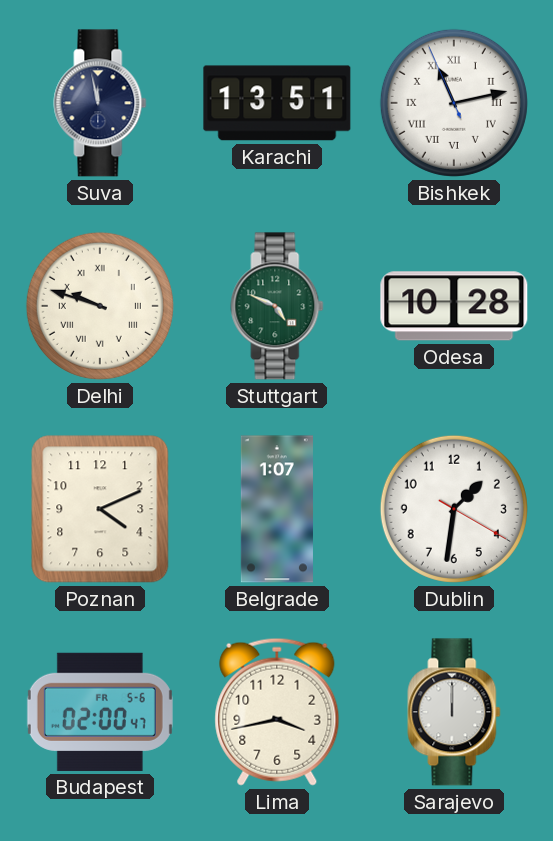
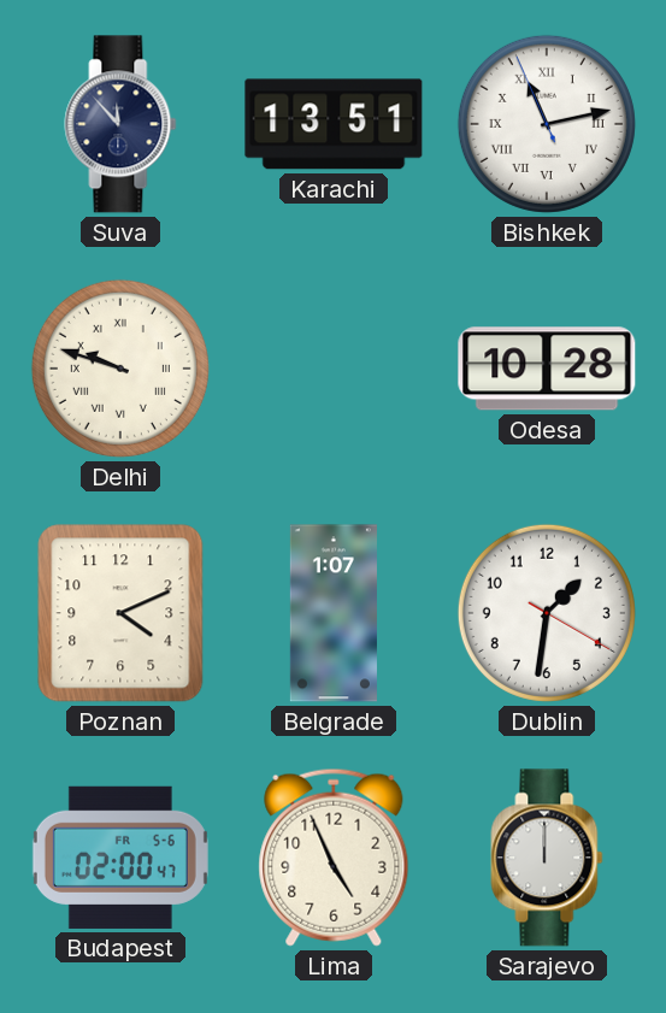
Suva: 11:58 -> 11:53
Stuttgart: 4:49 -> none
Lima: 3:43 -> 4:56
